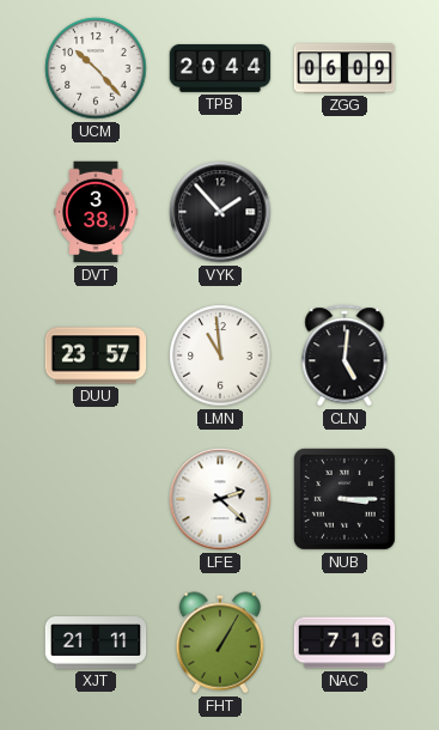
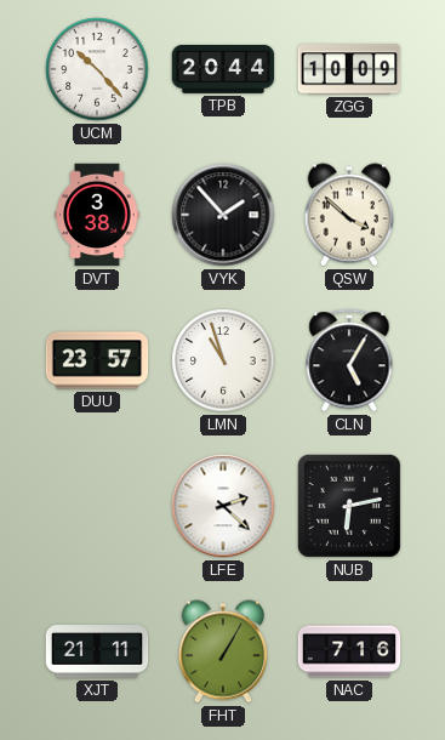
ZGG: 06:09 -> 10:09
QSW: none -> 3:52
LMN: 10:59 -> 10:57
CLN: 5:01 -> 5:05
NUB: 3:15 -> 6:13
